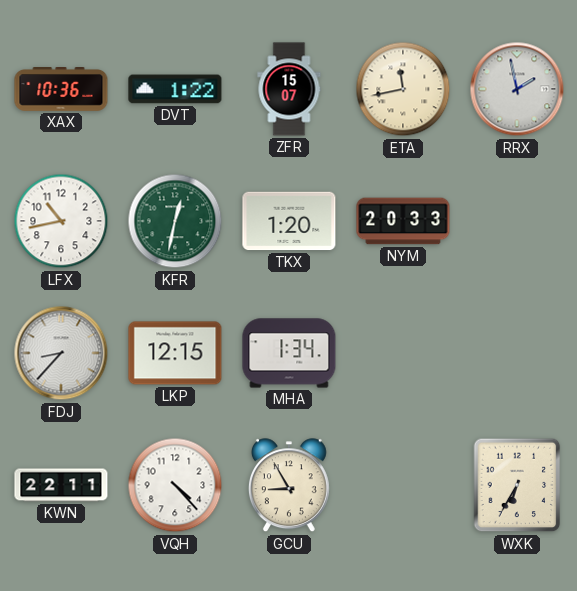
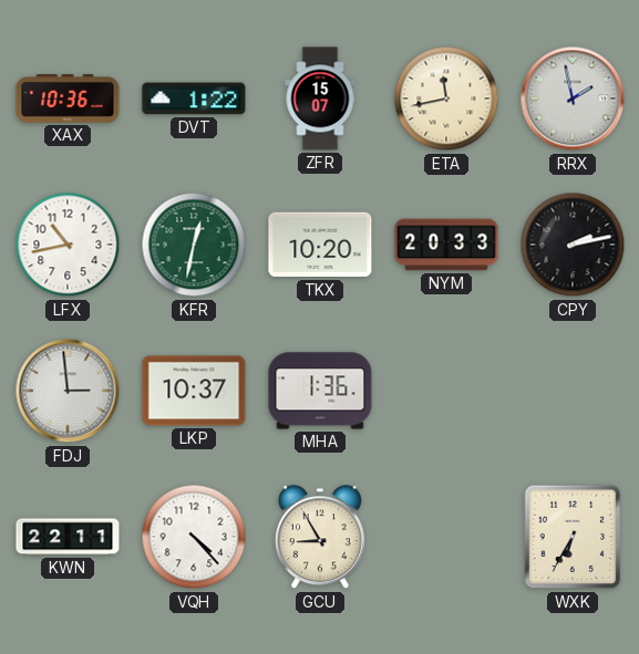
TKX: 1:20 -> 10:20
CPY: none -> 2:13
FDJ: 8:37 -> 2:59
LKP: 12:15 -> 10:37
MHA: 1:34 -> 1:36
